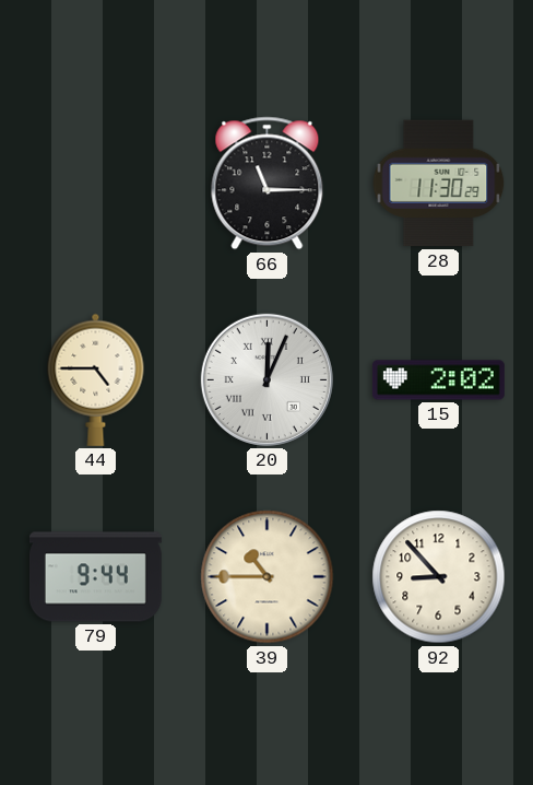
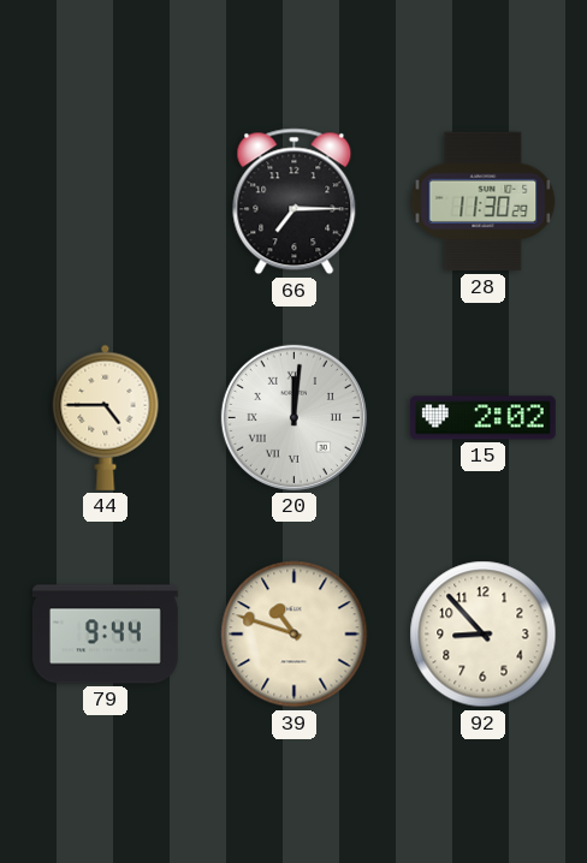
66: 11:15 -> 7:15
20: 12:04 -> 12:01
39: 10:45 -> 10:48
